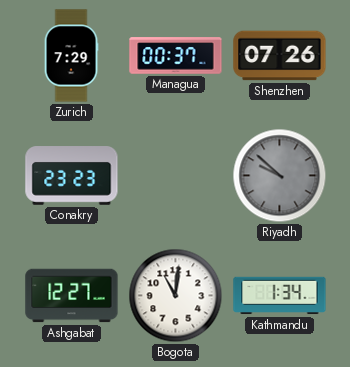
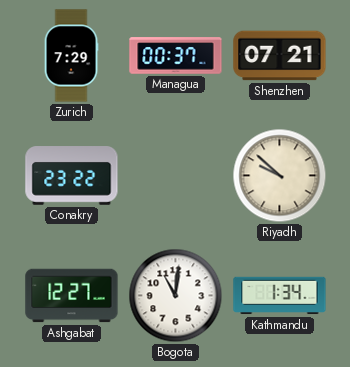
Shenzhen: 07:26 -> 07:21
Conakry: 23:23 -> 23:22
Riyadh dial: grey -> cream
